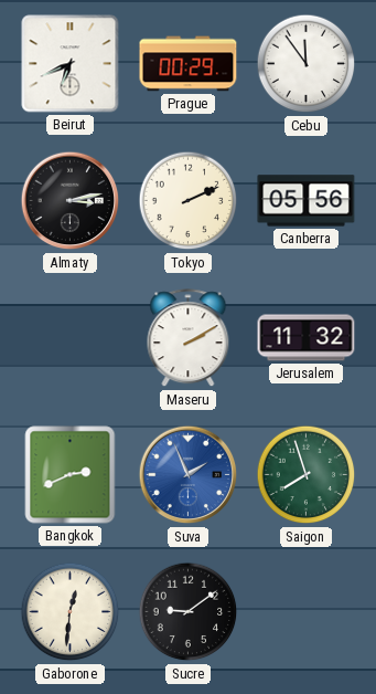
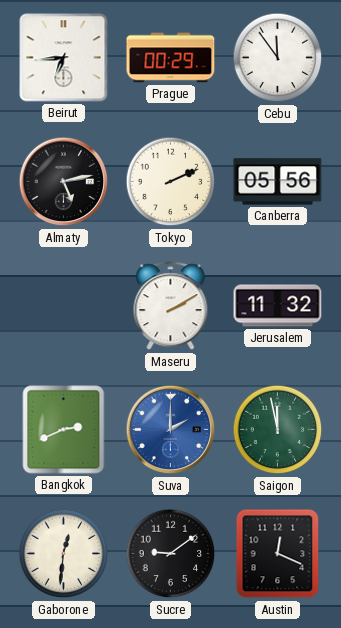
Beirut: 6:41 -> 6:44
Almaty: 3:13 -> 5:13
Suva: 1:56 -> 2:00
Saigon: 7:57 -> 11:58
Austin: none -> 12:19
